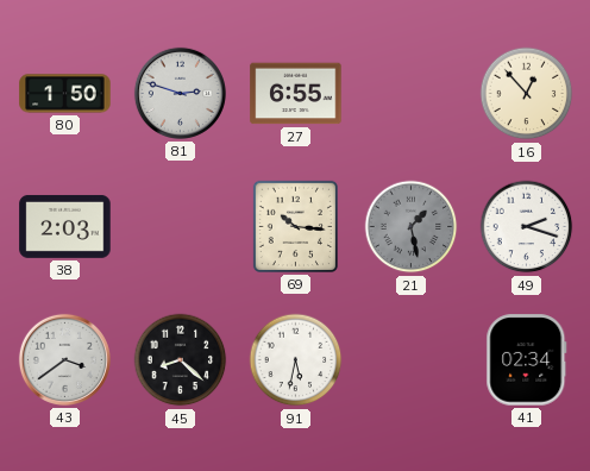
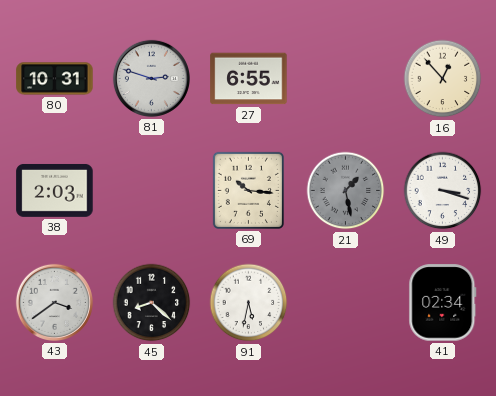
80: 1:50 -> 10:31
49: 2:18 -> 3:18
